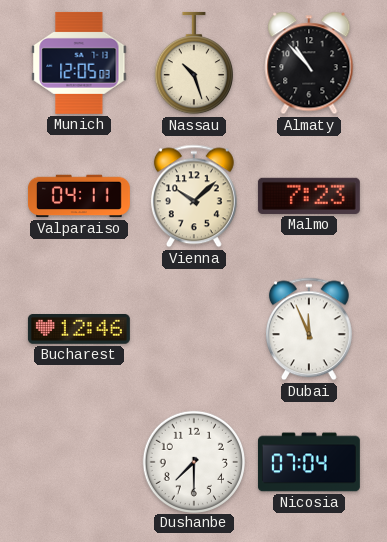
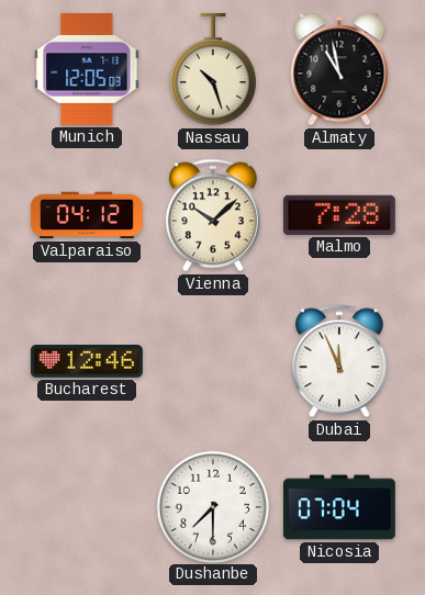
Almaty: 10:53 -> 10:58
Valparaiso: 04:11 -> 04:12
Malmo: 7:23 -> 7:28
